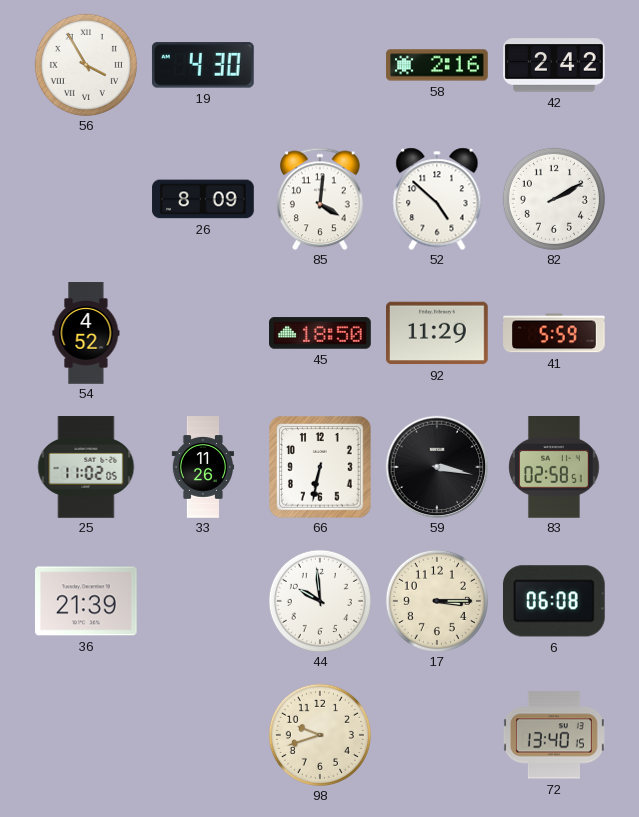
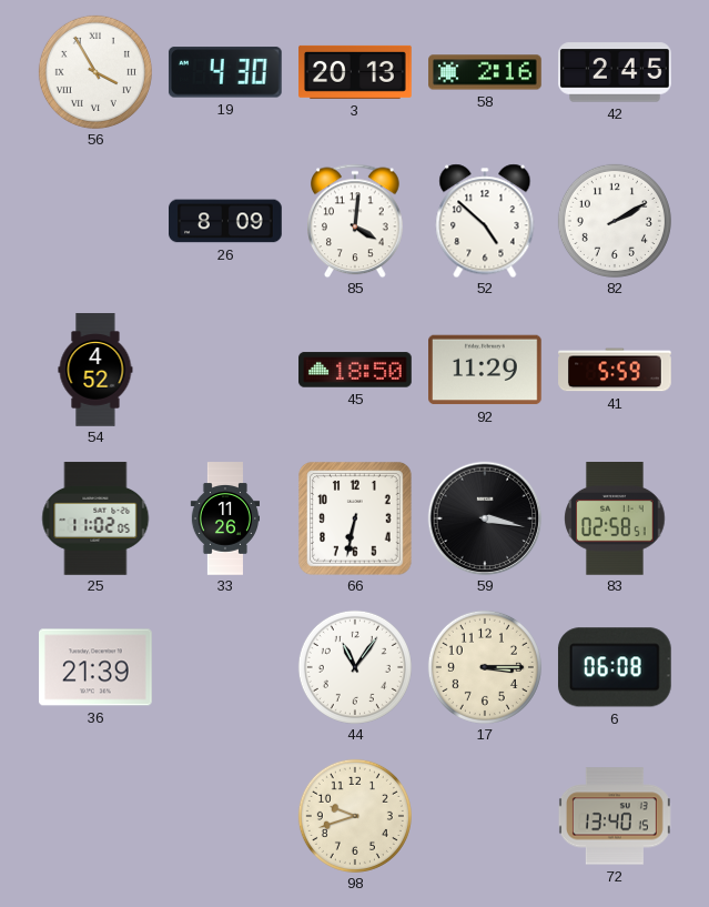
3: none -> 20:13
42: 2:42 -> 2:45
44: 9:59 -> 11:06
